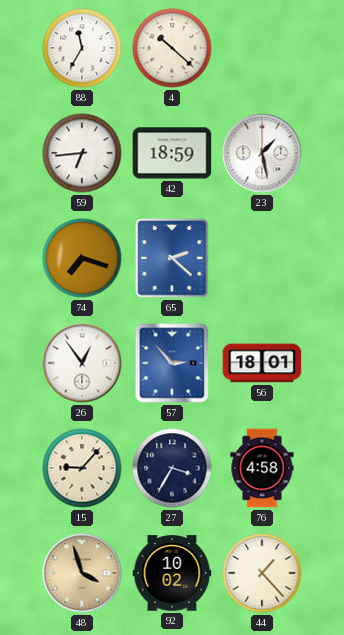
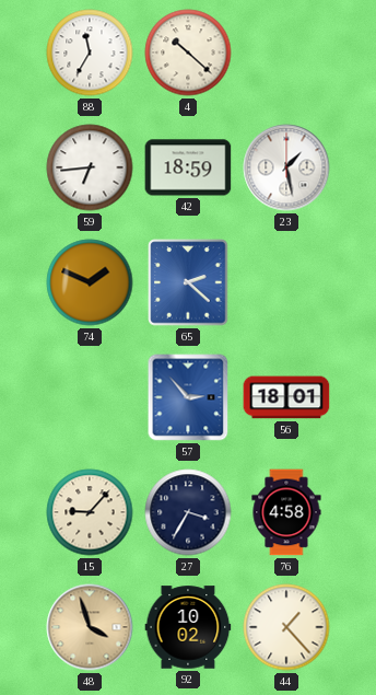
74: 7:18 -> 1:49
26: 12:54 -> none
